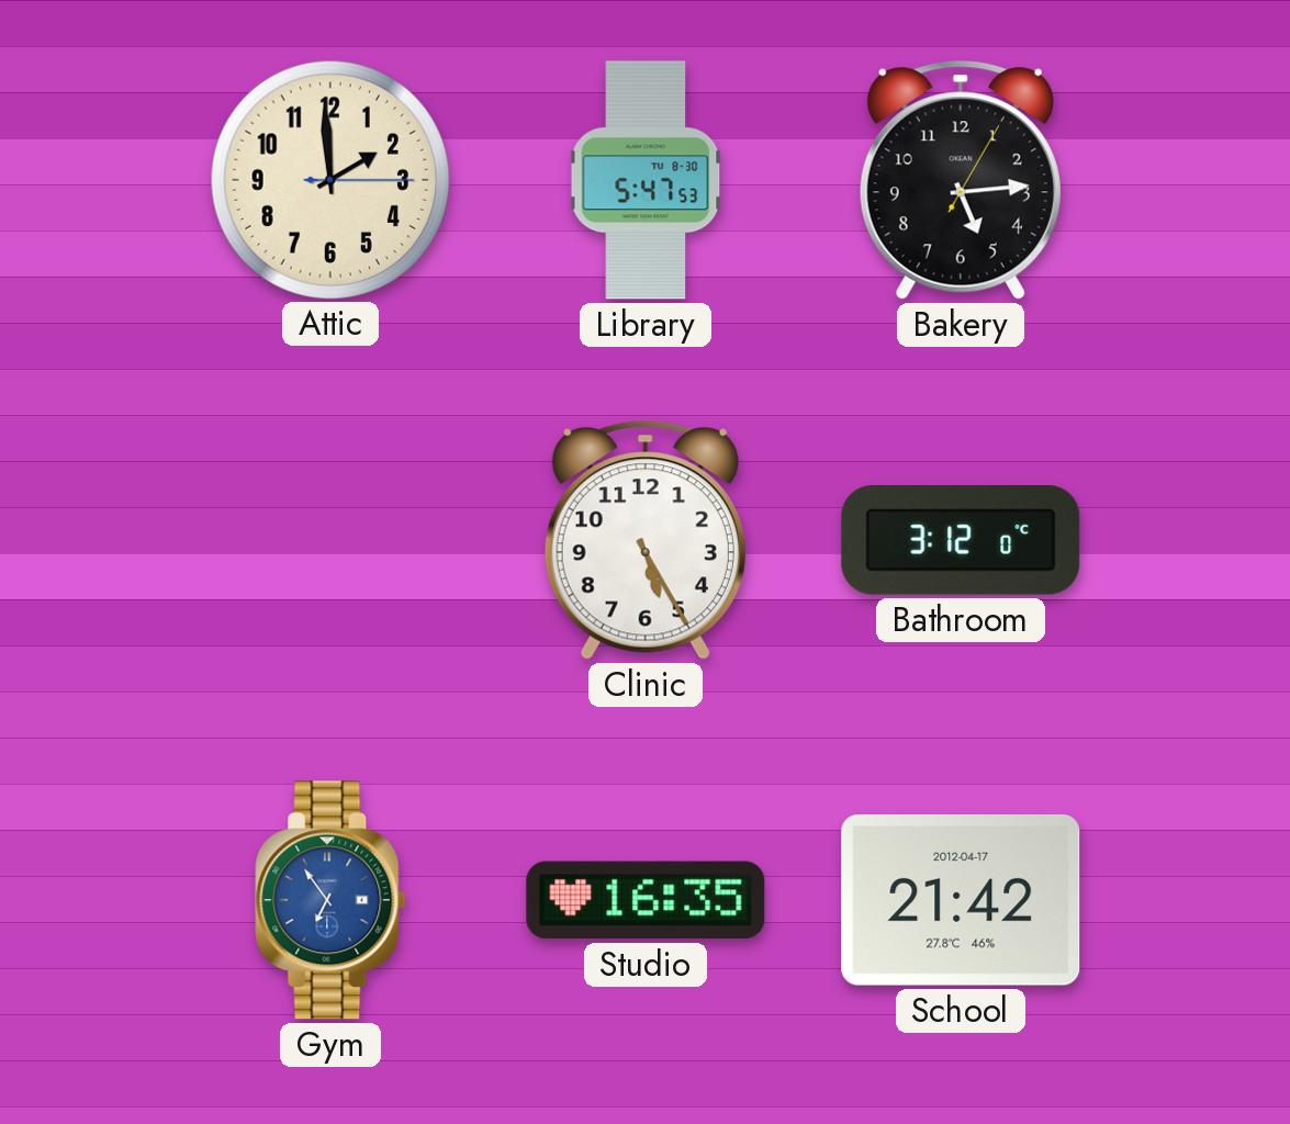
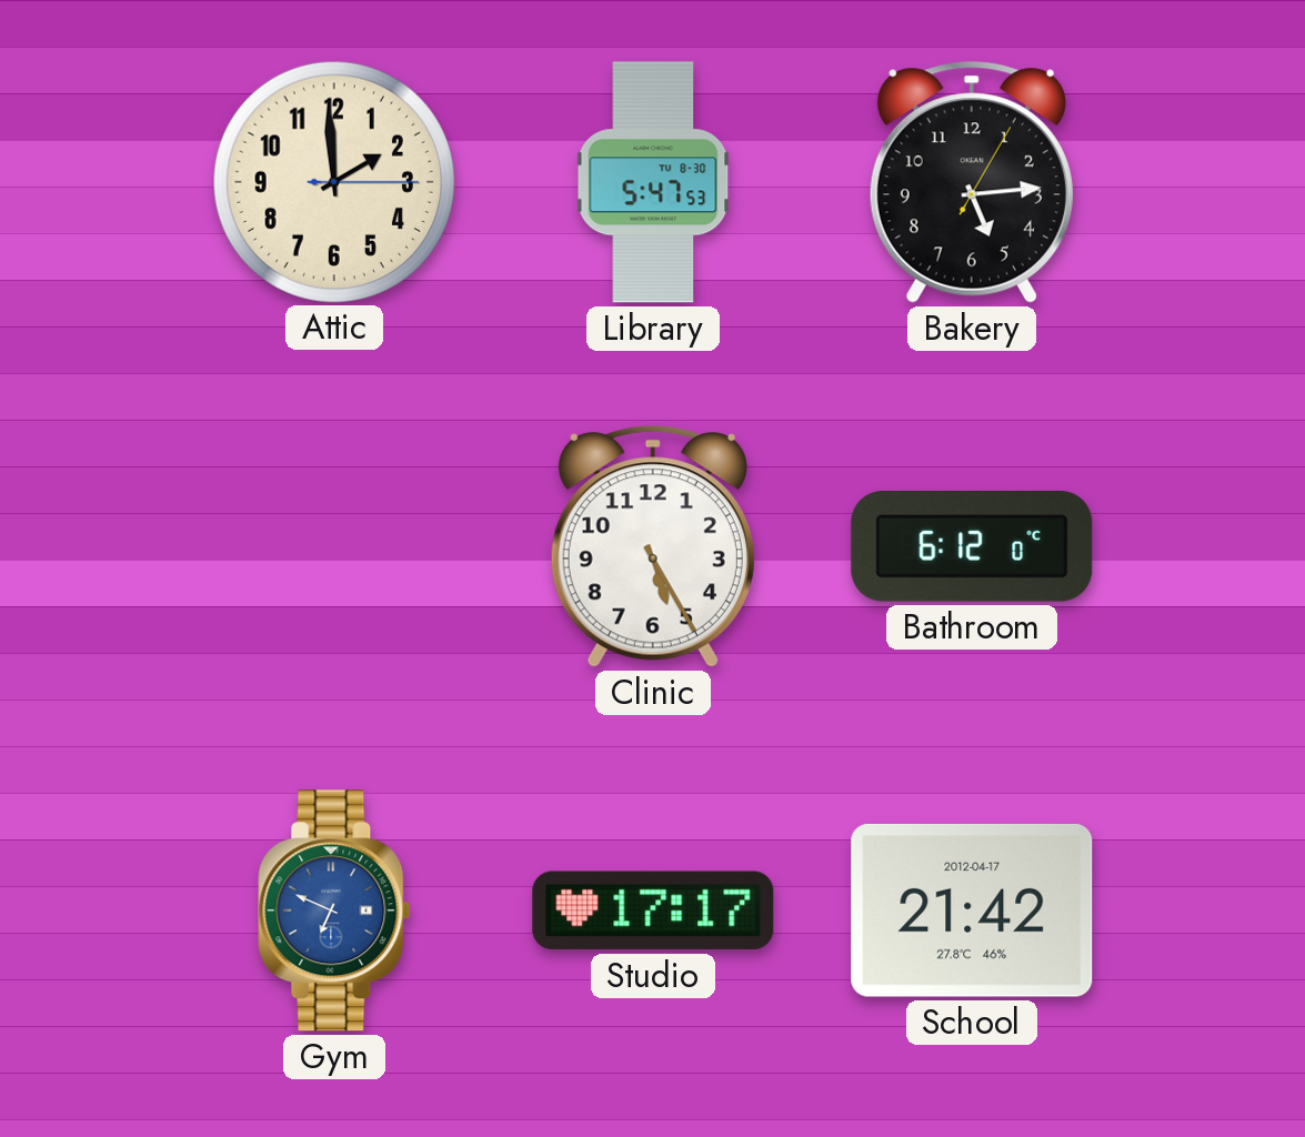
Bathroom: 3:12 -> 6:12
Gym: 6:54 -> 6:49
Studio: 16:35 -> 17:17
